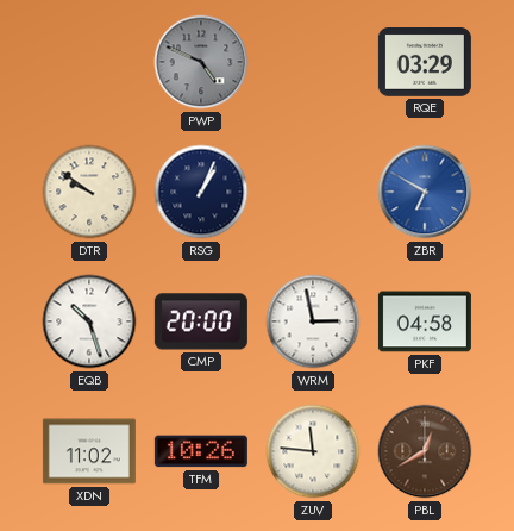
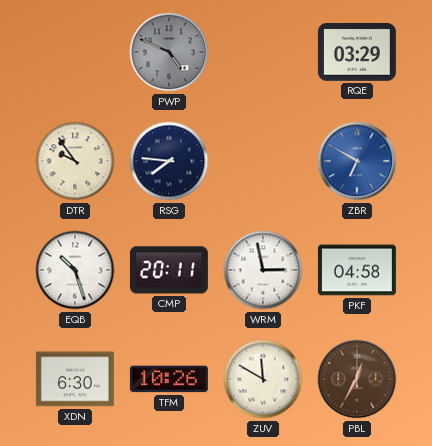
DTR: 9:51 -> 9:54
RSG: 1:04 -> 7:46
CMP: 20:00 -> 20:11
XDN: 11:02 -> 6:30
ZUV: 11:46 -> 11:50
PBL: 12:40 -> 12:35
